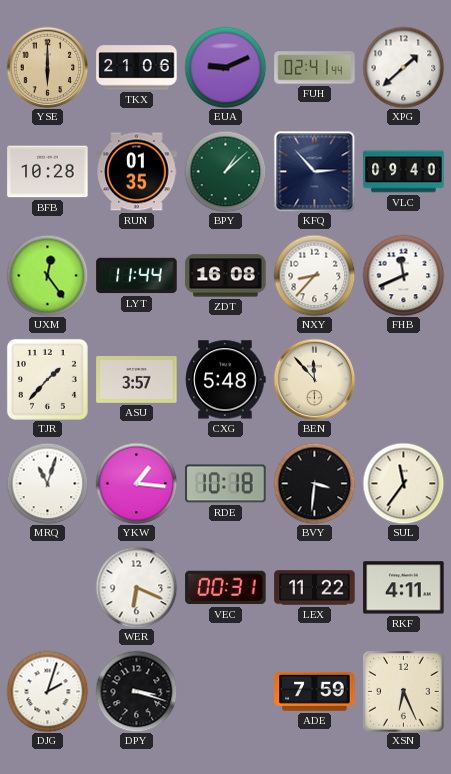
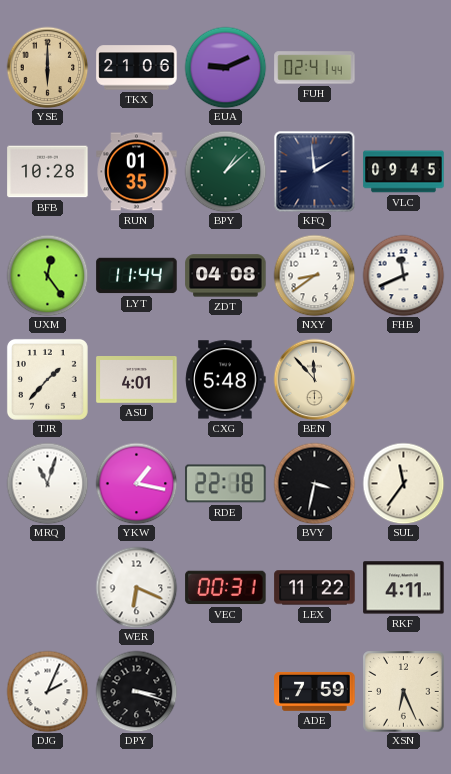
XPG: 1:38 -> none
KFQ: 2:53 -> 1:59
VLC: 09:40 -> 09:45
ZDT: 16:08 -> 04:08
NXY: 8:37 -> 8:39
ASU: 3:57 -> 4:01
YKW: 1:16 -> 1:17
RDE: 10:18 -> 22:18
BVY: 3:31 -> 3:32
DJG: 2:03 -> 2:04
